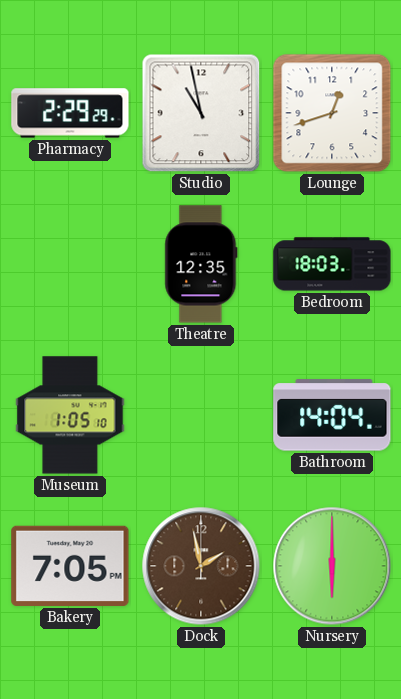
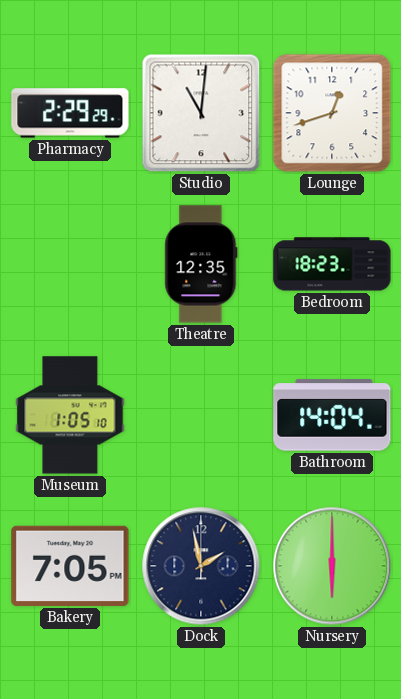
Studio: 10:58 -> 11:01
Bedroom: 18:03 -> 18:23
Dock dial: brown -> navy
